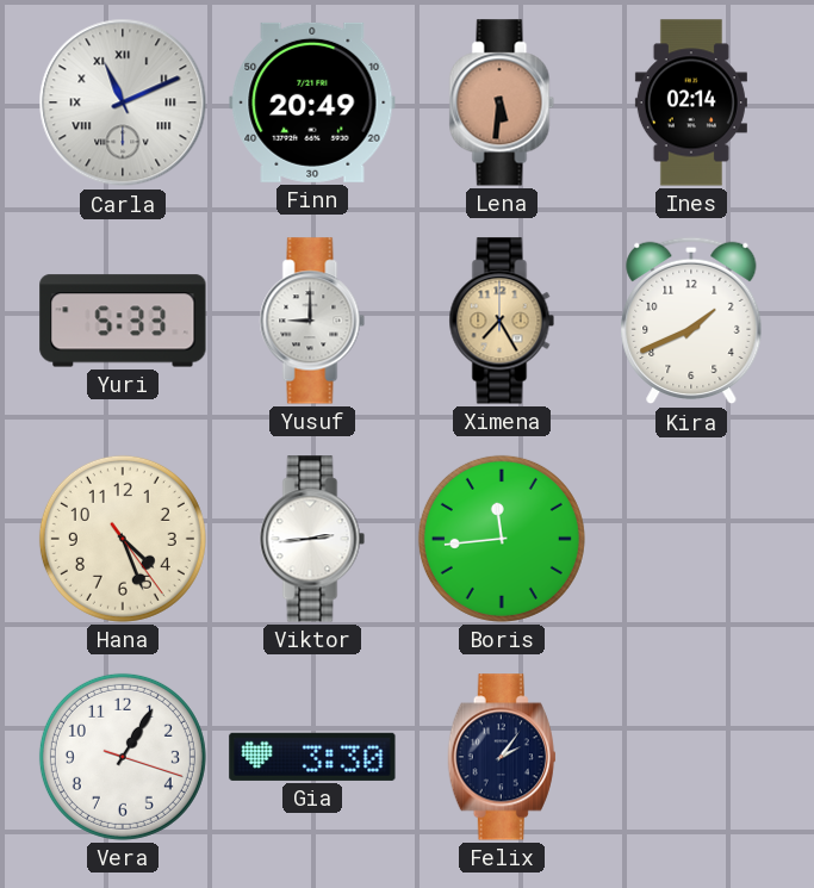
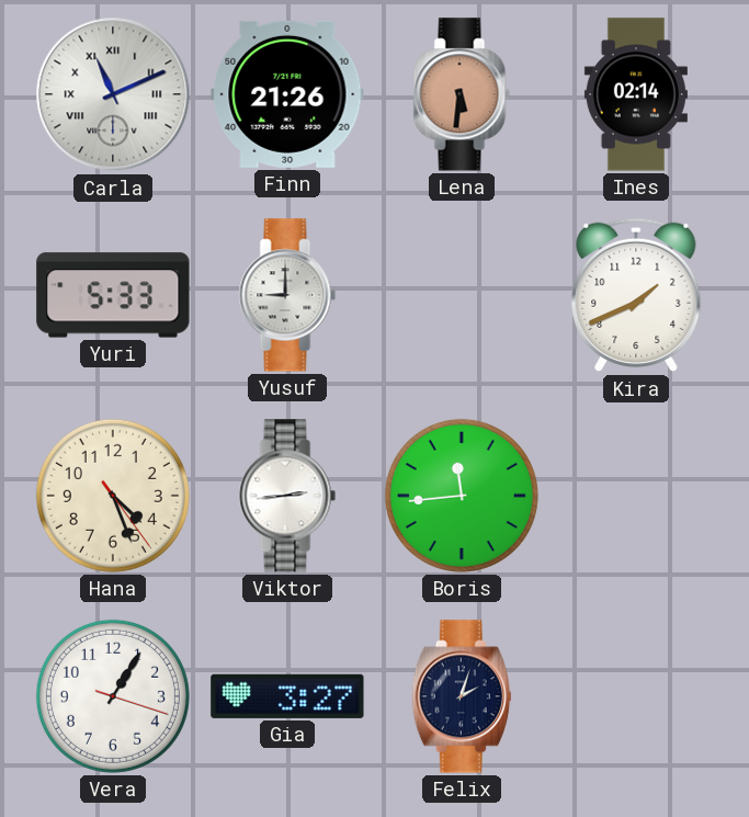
Finn: 20:49 -> 21:26
Ximena: 7:25 -> none
Gia: 3:30 -> 3:27
Felix: 2:06 -> 2:03
